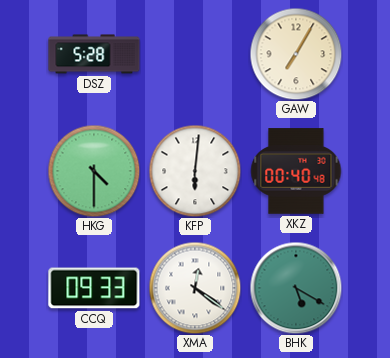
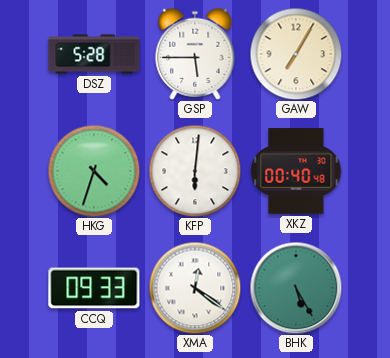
GSP: none -> 5:45
HKG: 4:30 -> 4:33
BHK: 5:20 -> 5:25
